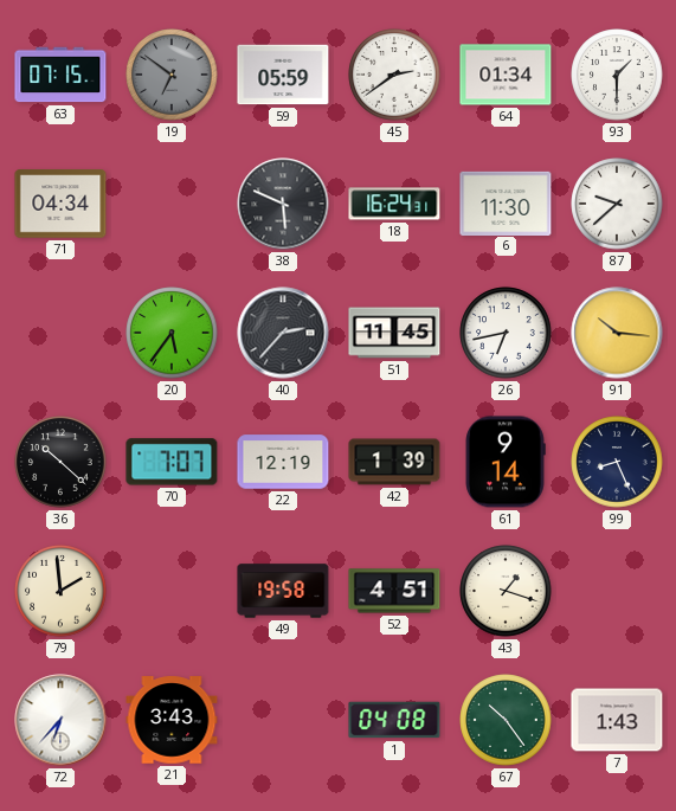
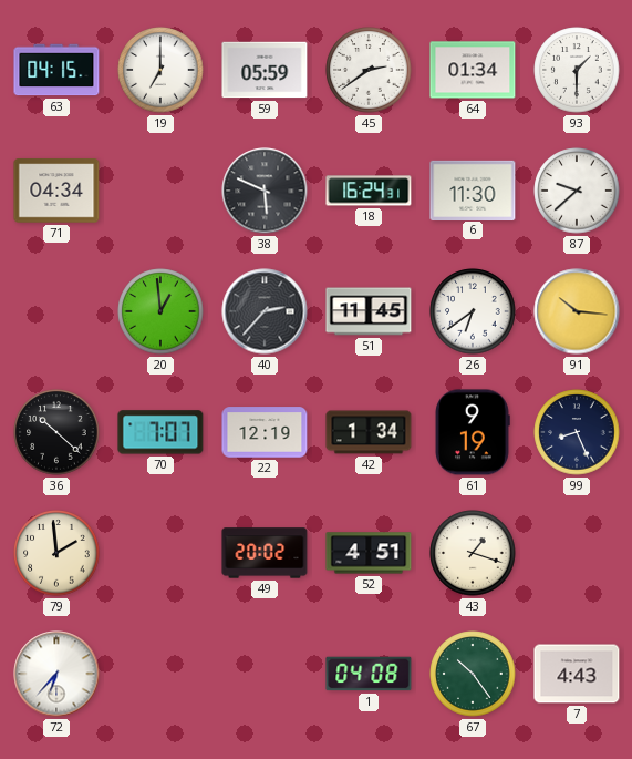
63: 07:15 -> 04:15
19: 6:51 -> 7:00
19 dial: grey -> white
20: 5:36 -> 12:59
26: 6:43 -> 6:39
42: 1:39 -> 1:34
61: 9:14 -> 9:19
49: 19:58 -> 20:02
21: 3:43 -> none
7: 1:43 -> 4:43
